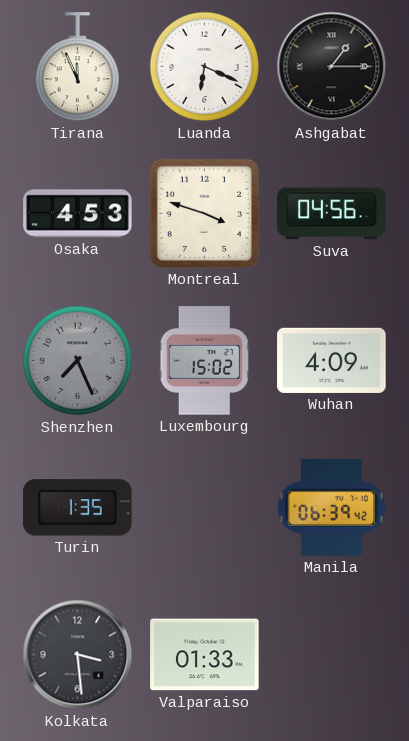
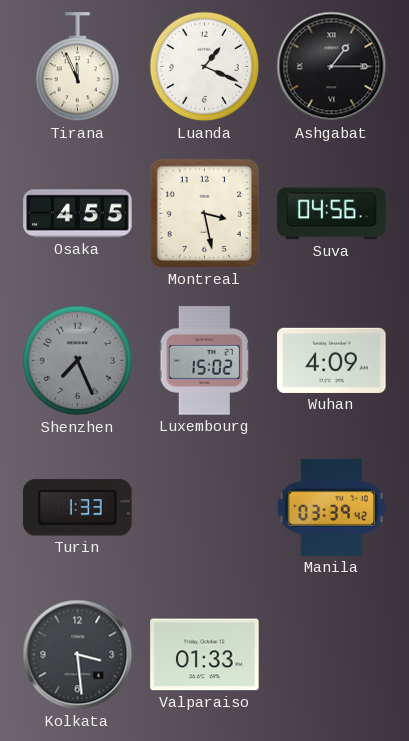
Luanda: 6:19 -> 1:19
Osaka: 4:53 -> 4:55
Montreal: 3:48 -> 3:28
Turin: 1:35 -> 1:33
Manila: 06:39 -> 03:39
